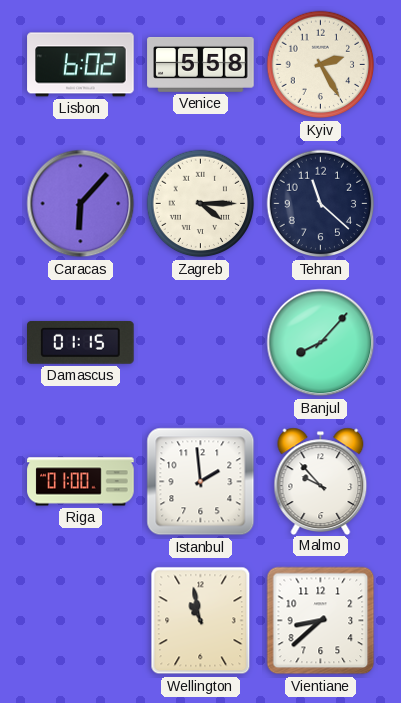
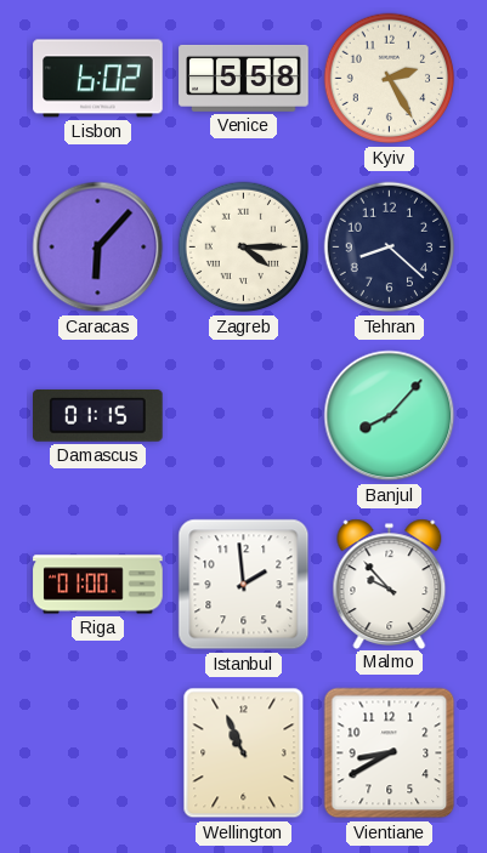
Tehran: 11:22 -> 8:22
Wellington: 10:58 -> 10:56
Vientiane: 8:38 -> 8:40
